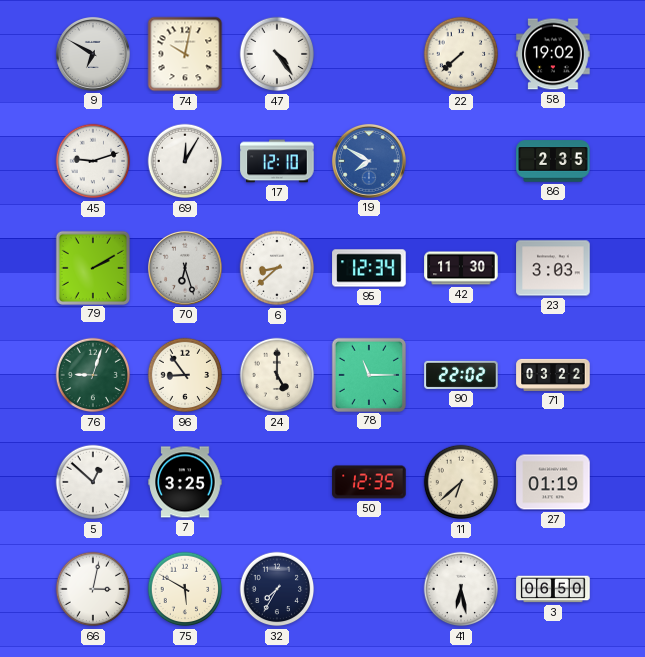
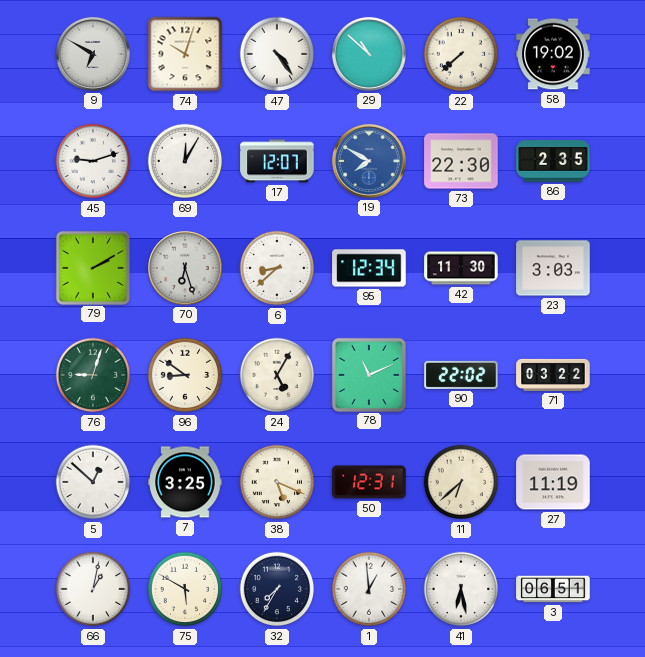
74: 10:02 -> 10:03
29: none -> 10:52
17: 12:10 -> 12:07
73: none -> 22:30
96: 8:54 -> 8:51
24: 5:00 -> 5:05
78: 11:15 -> 11:11
38: none -> 5:19
50: 12:35 -> 12:31
27: 01:19 -> 11:19
66: 3:02 -> 1:02
1: none -> 12:59
3: 06:50 -> 06:51
